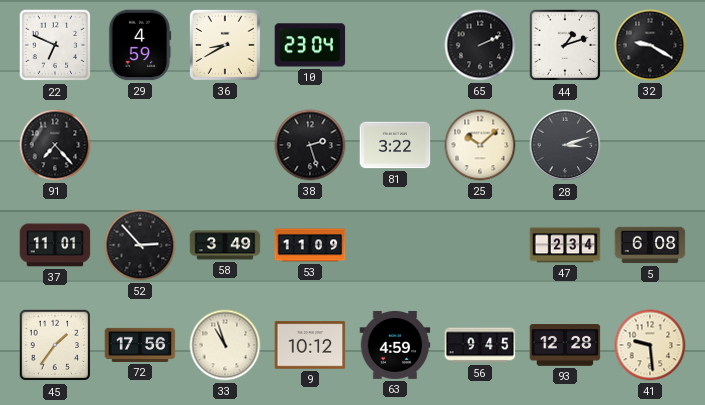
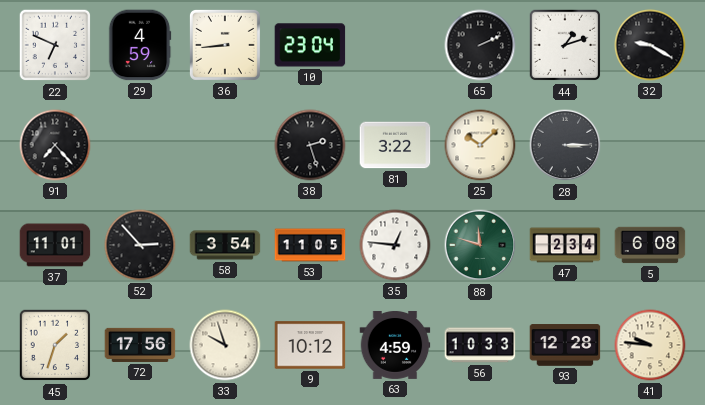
36: 8:40 -> 8:44
28: 3:12 -> 3:15
58: 3:49 -> 3:54
53: 11:09 -> 11:05
35: none -> 12:46
88: none -> 11:48
45: 1:36 -> 1:33
33: 10:57 -> 9:57
56: 9:45 -> 10:33
41: 9:29 -> 9:46
